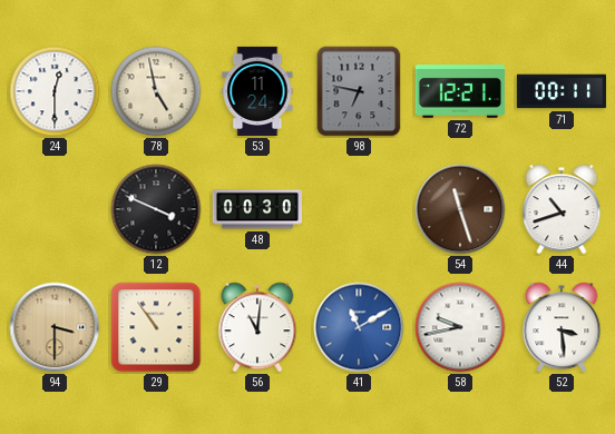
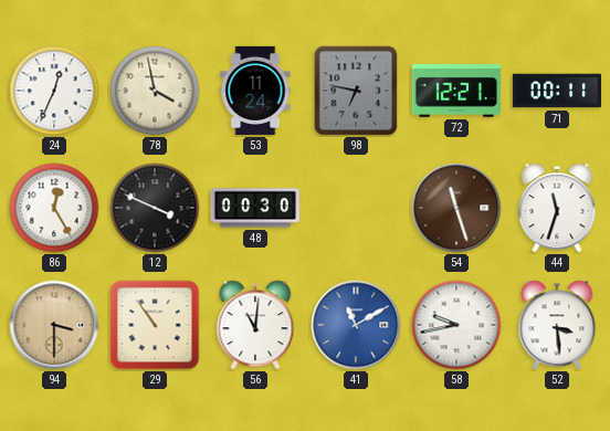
24: 12:30 -> 12:34
78: 4:58 -> 3:58
86: none -> 12:25
44: 10:42 -> 11:33
